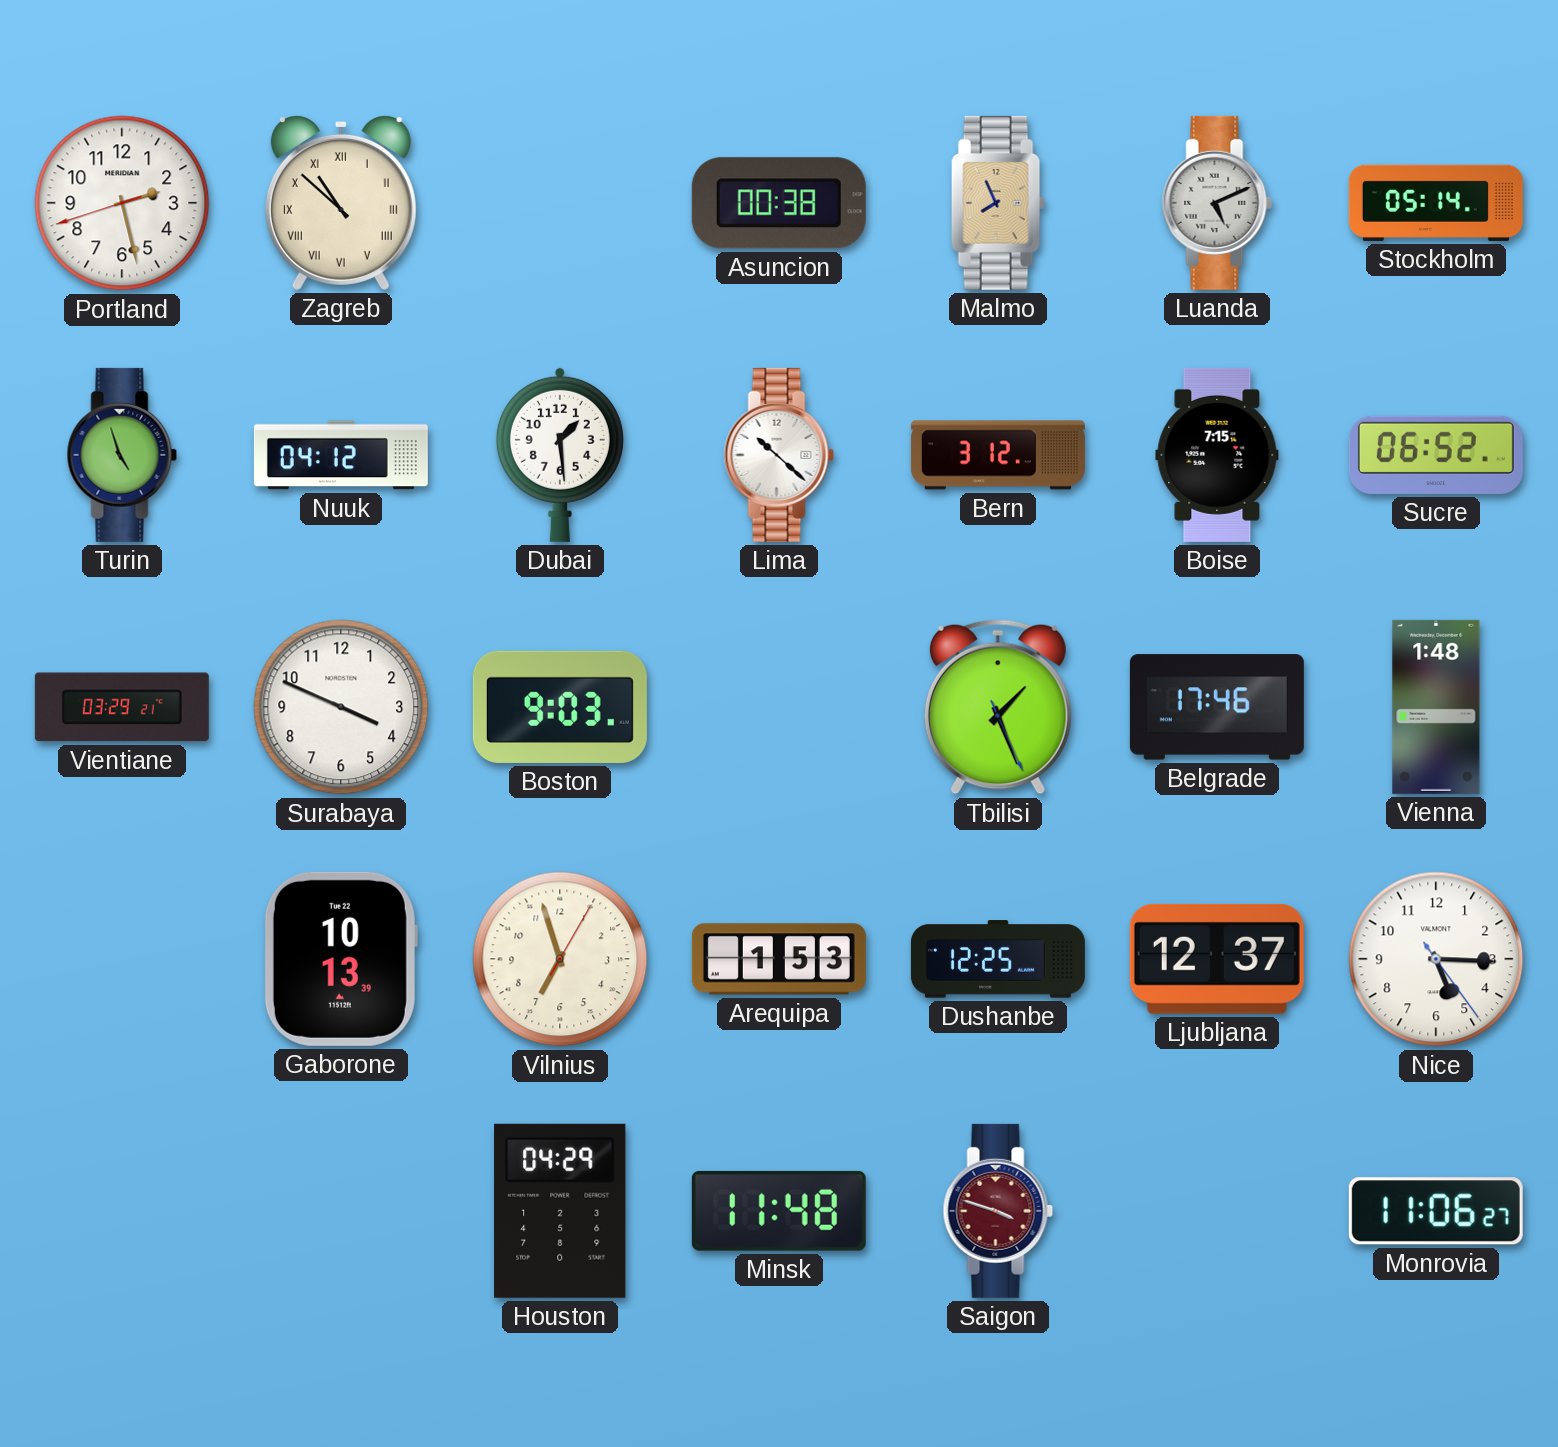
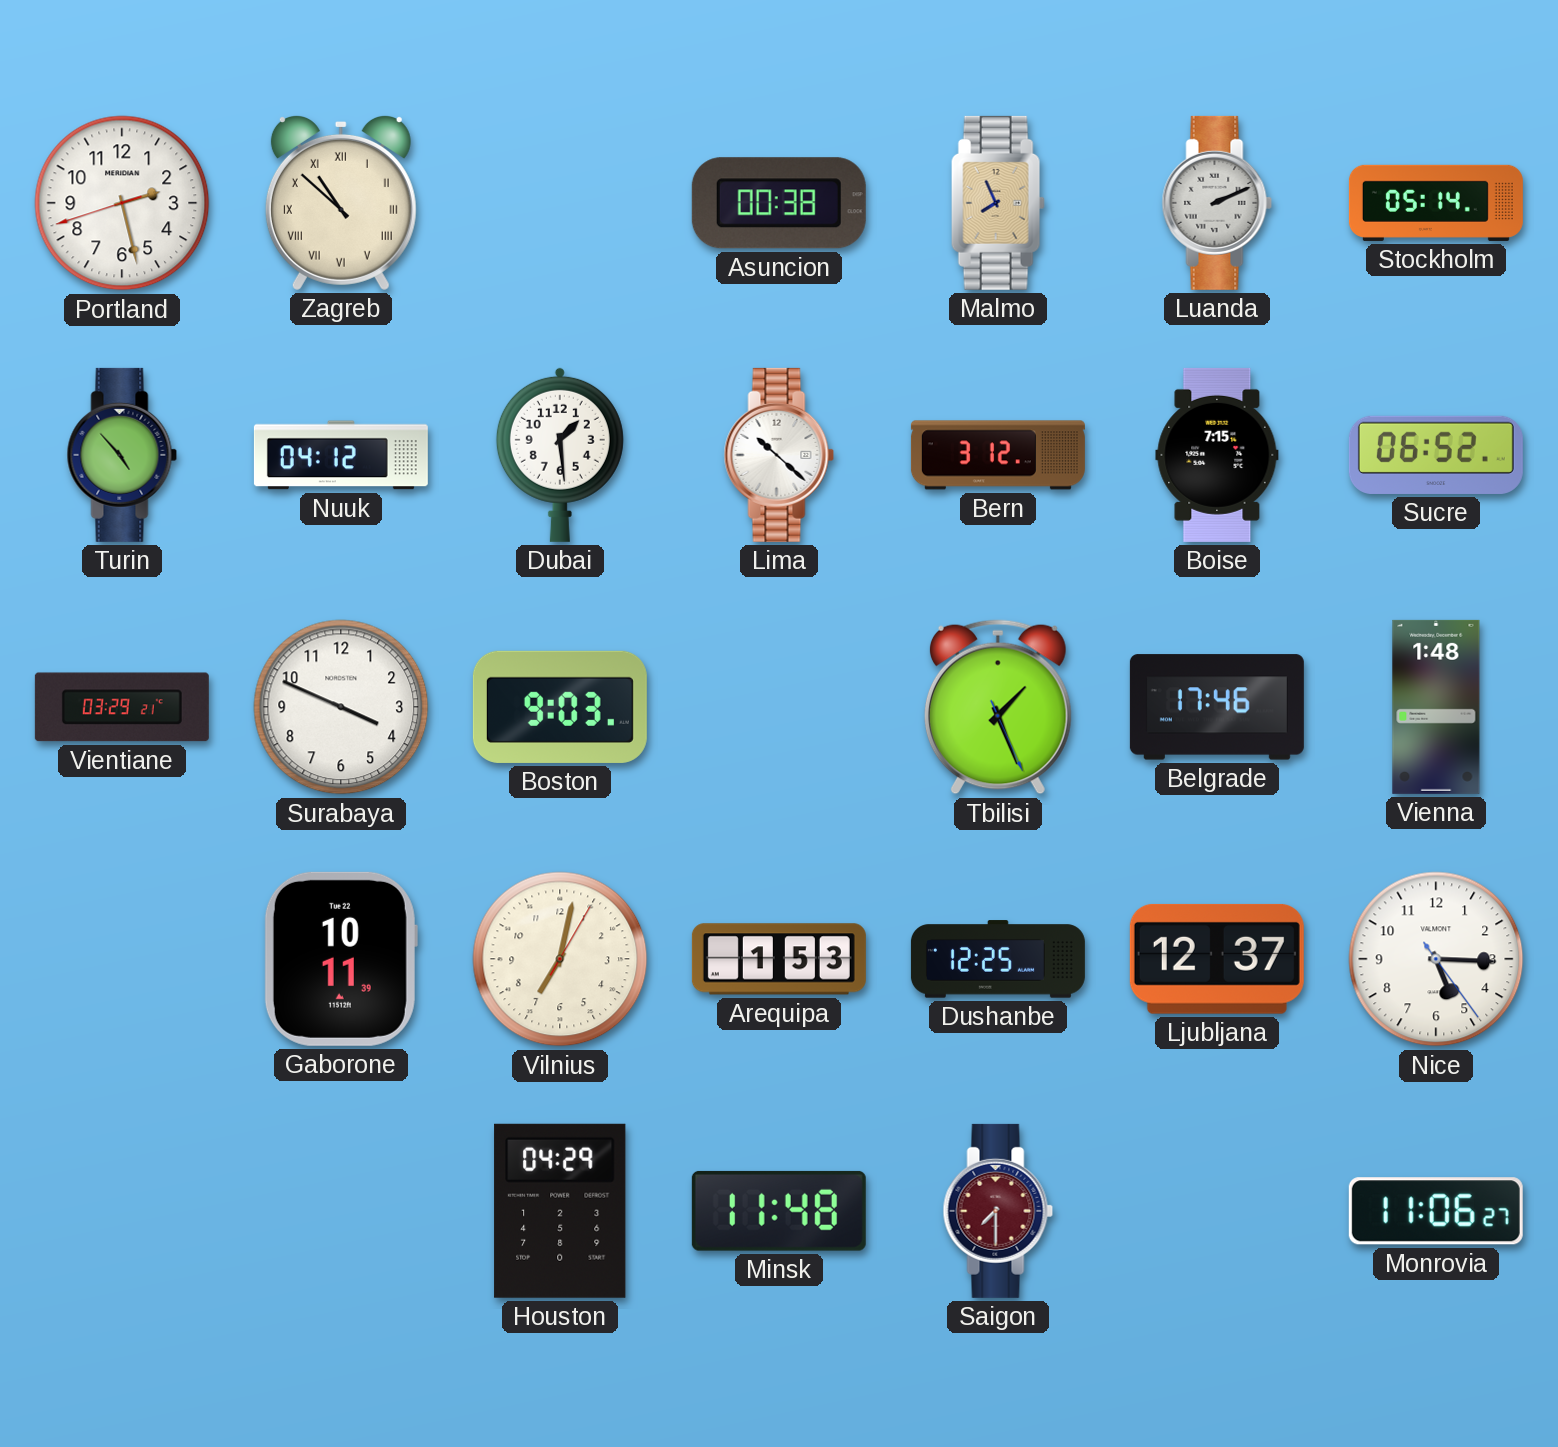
Luanda: 5:11 -> 2:11
Turin: 4:57 -> 4:53
Gaborone: 10:13 -> 10:11
Vilnius: 6:57 -> 7:02
Saigon: 3:48 -> 7:30
